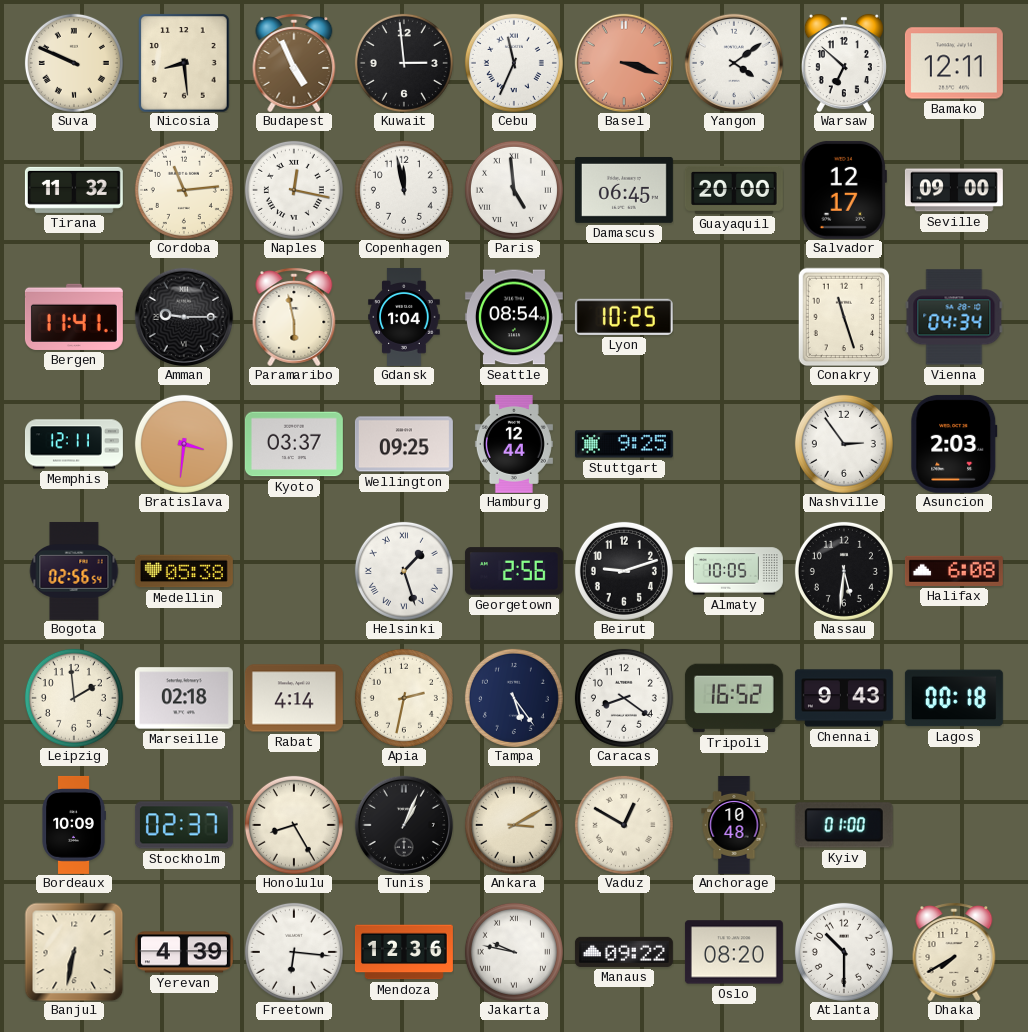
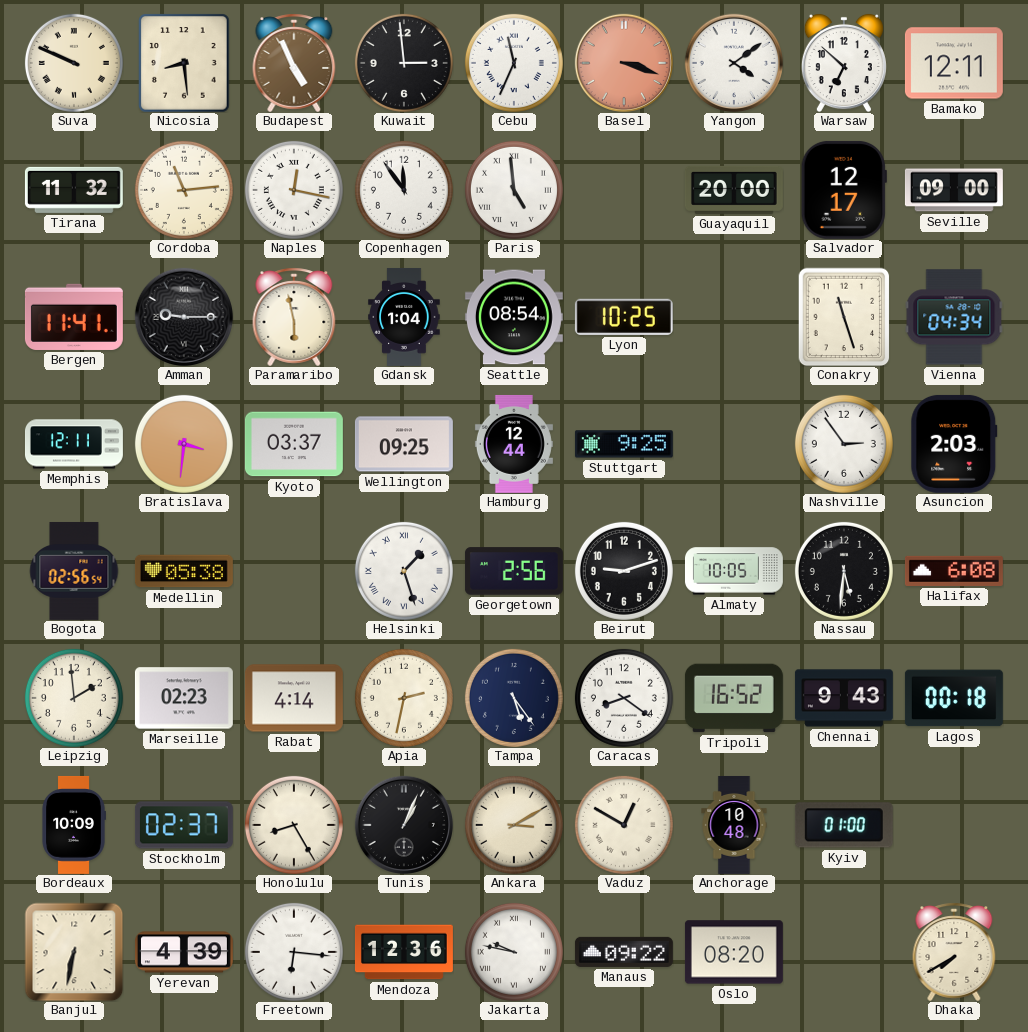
Copenhagen: 11:58 -> 11:54
Damascus: 06:45 -> none
Marseille: 02:18 -> 02:23
Atlanta: 10:30 -> none
